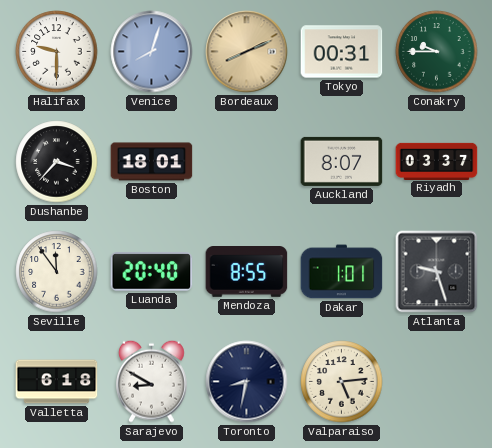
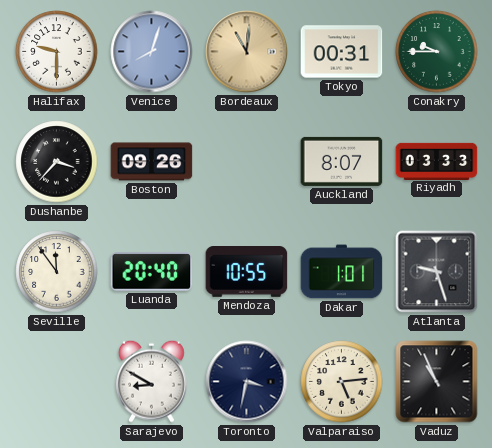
Bordeaux: 8:11 -> 11:01
Boston: 18:01 -> 09:26
Riyadh: 03:37 -> 03:33
Mendoza: 8:55 -> 10:55
Valletta: 6:18 -> none
Toronto: 8:32 -> 3:32
Vaduz: none -> 10:56
